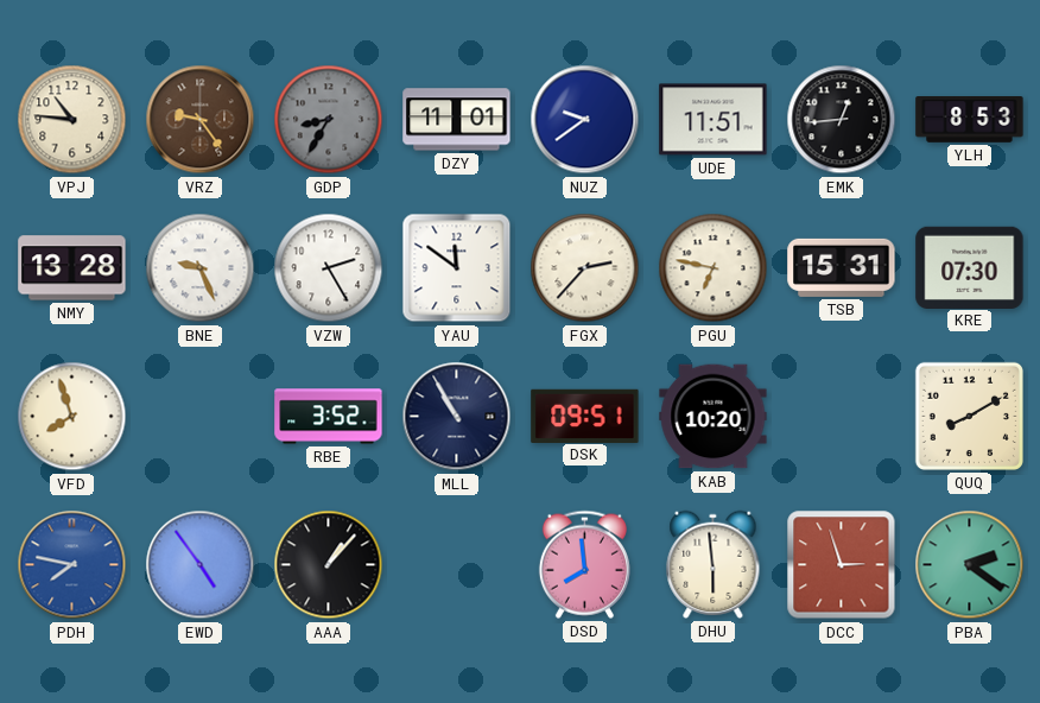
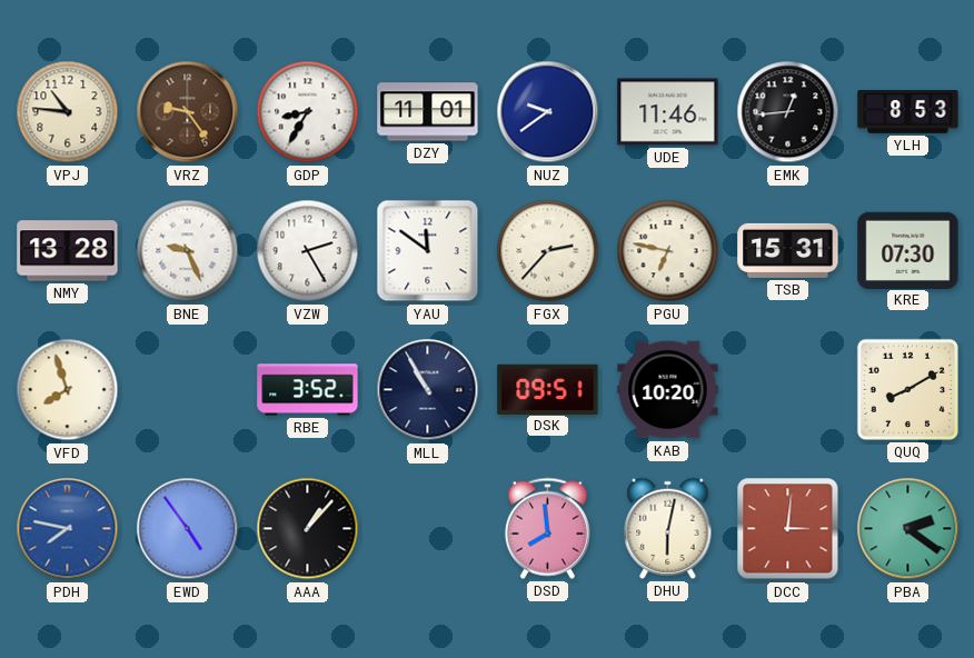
GDP dial: grey -> white
UDE: 11:51 -> 11:46
DHU: 5:59 -> 6:02
DCC: 2:57 -> 3:01
